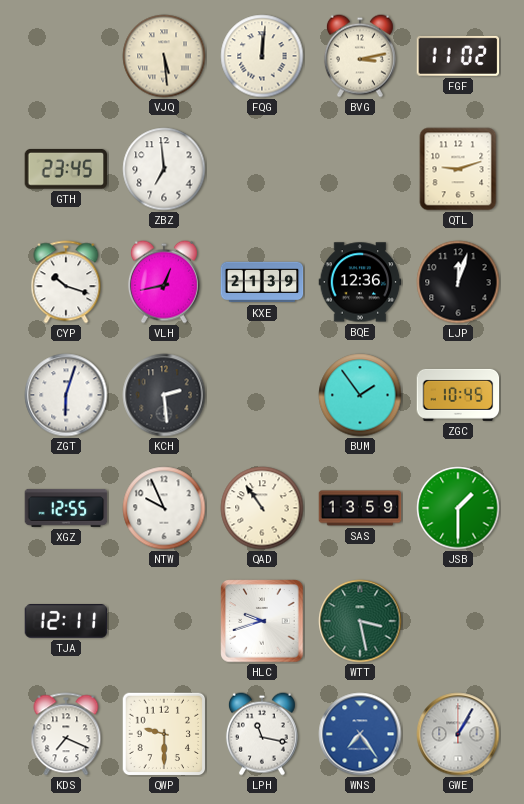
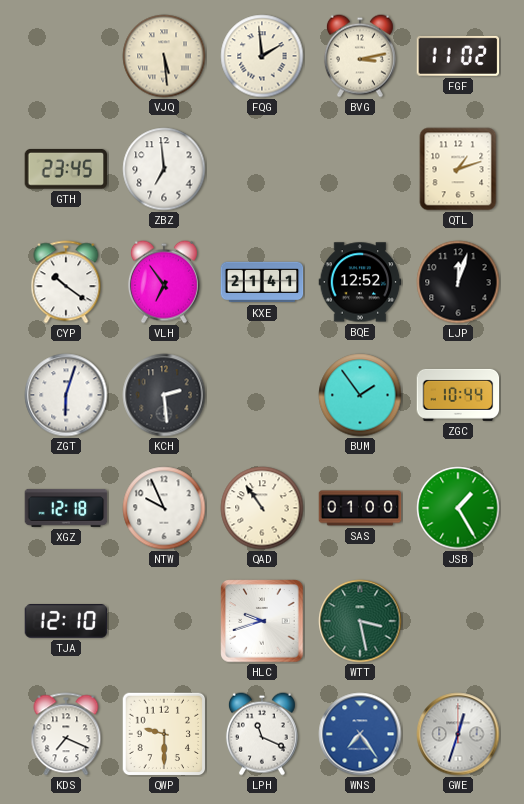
FQG: 12:01 -> 1:59
QTL: 9:12 -> 1:12
CYP: 10:18 -> 10:21
VLH: 12:43 -> 6:54
KXE: 21:39 -> 21:41
BQE: 12:36 -> 12:52
ZGC: 10:45 -> 10:44
XGZ: 12:55 -> 12:18
SAS: 13:59 -> 01:00
JSB: 1:30 -> 1:25
TJA: 12:11 -> 12:10
LPH: 11:17 -> 11:19
GWE: 1:05 -> 12:33
